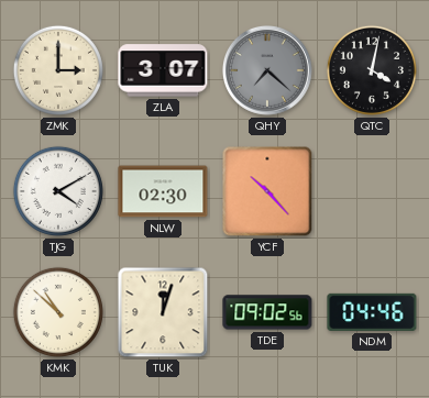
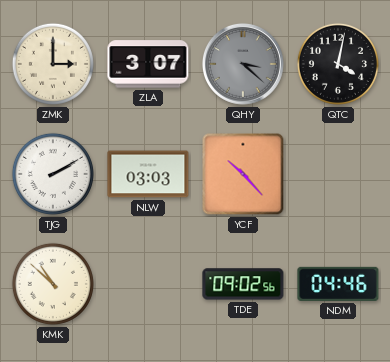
QHY: 7:22 -> 3:22
TJG: 4:10 -> 2:10
NLW: 02:30 -> 03:03
TUK: 12:03 -> none
